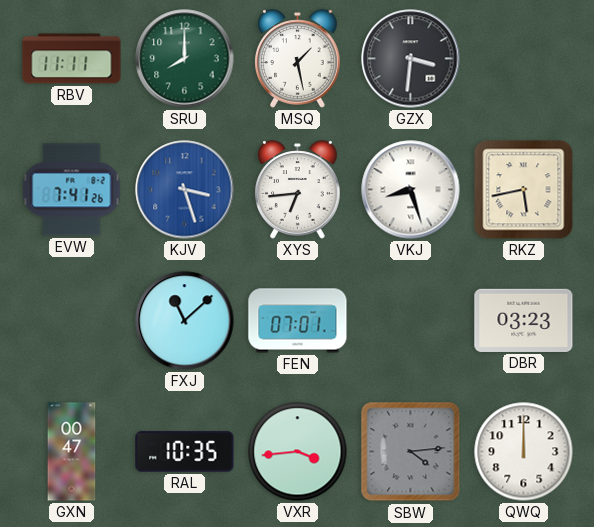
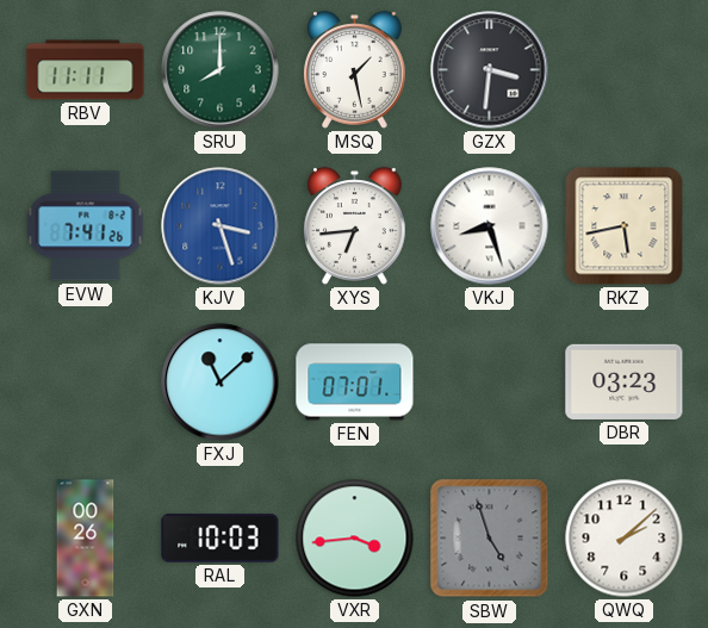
GXN: 00:47 -> 00:26
RAL: 10:35 -> 10:03
SBW: 4:14 -> 4:57
QWQ: 12:00 -> 2:08
